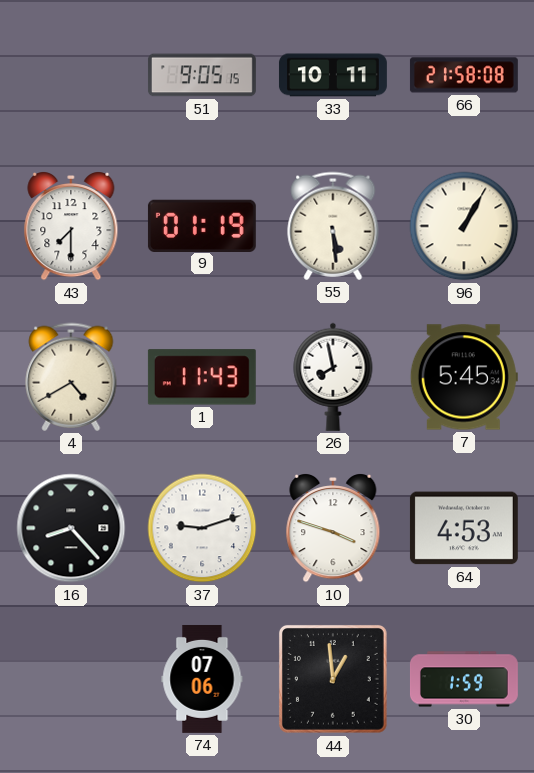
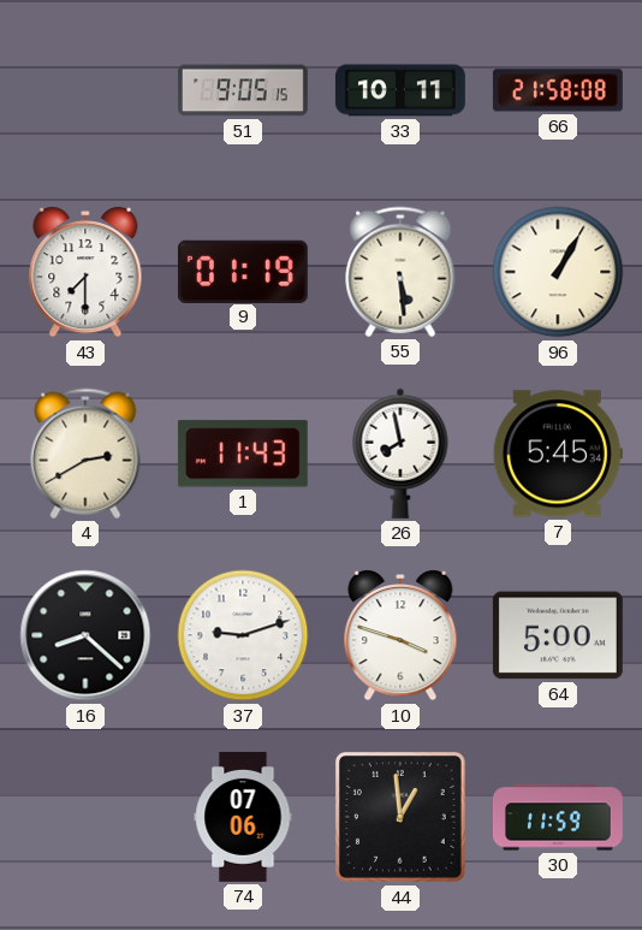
4: 4:40 -> 2:40
16: 8:23 -> 8:22
64: 4:53 -> 5:00
30: 1:59 -> 11:59
